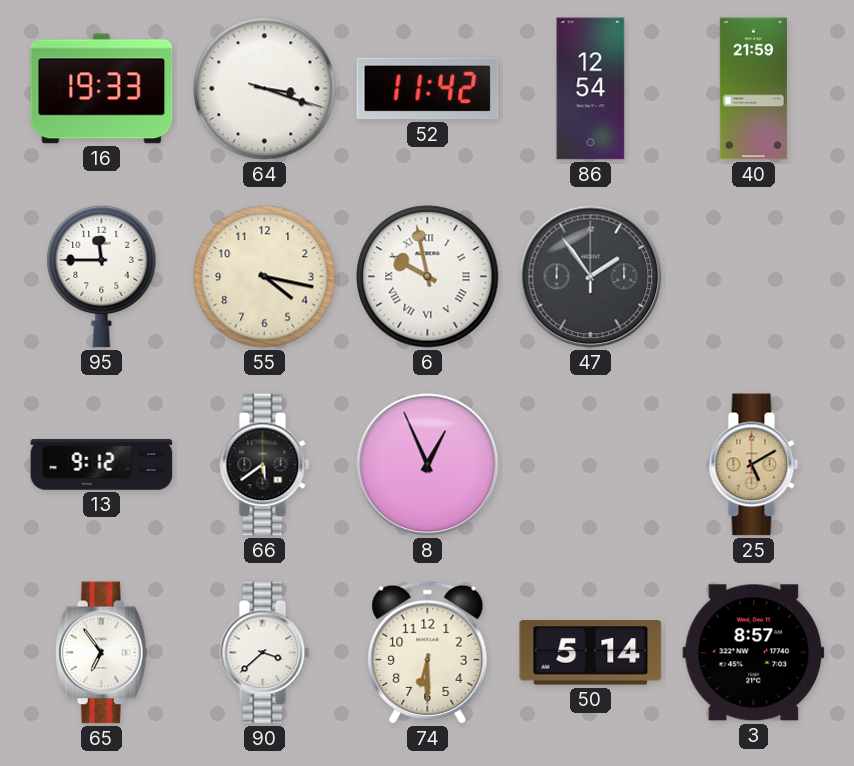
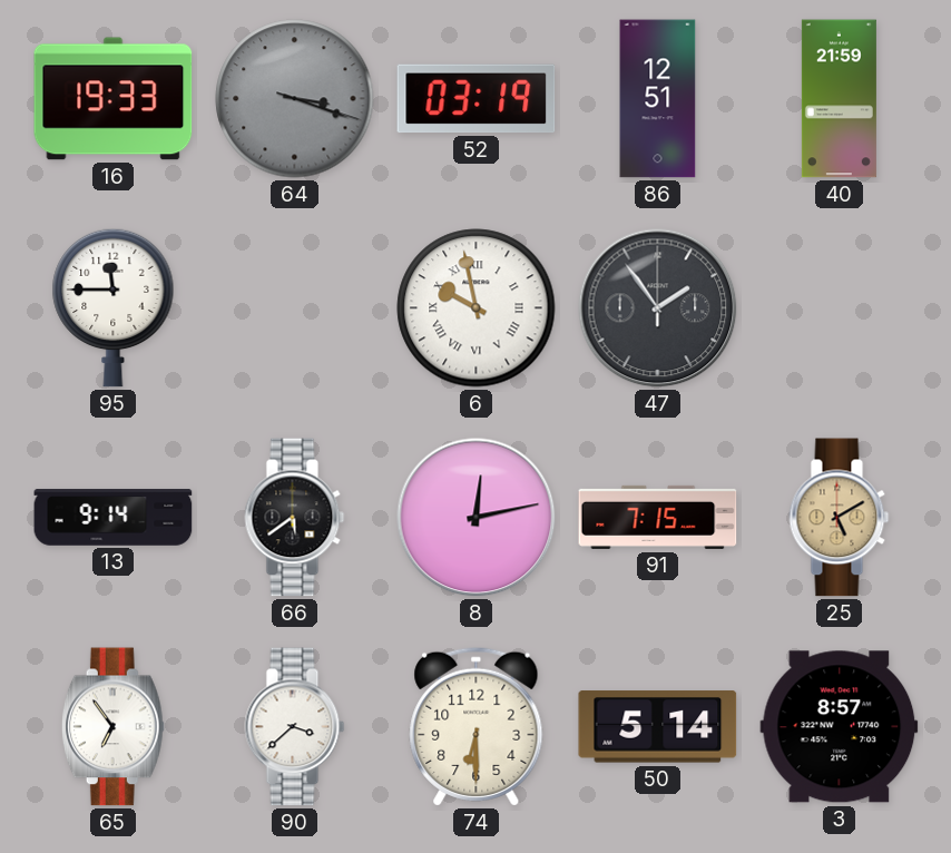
64 dial: white -> grey
52: 11:42 -> 03:19
86: 12:54 -> 12:51
55: 4:17 -> none
13: 9:12 -> 9:14
8: 12:56 -> 12:13
91: none -> 7:15
